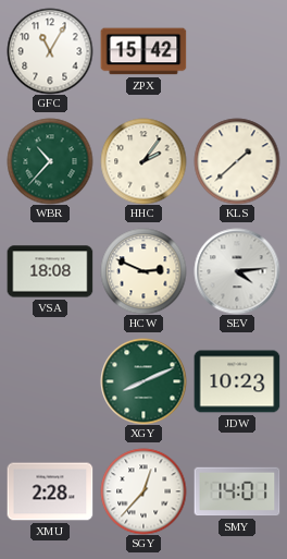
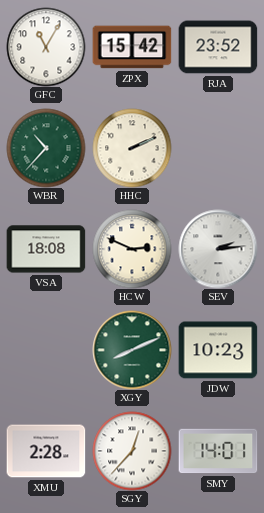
RJA: none -> 23:52
HHC: 2:06 -> 2:11
KLS: 1:38 -> none
SEV: 4:14 -> 2:14
